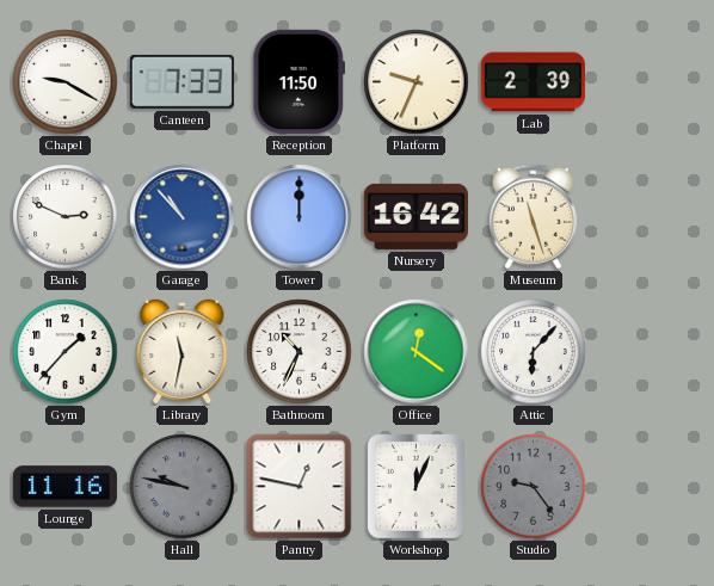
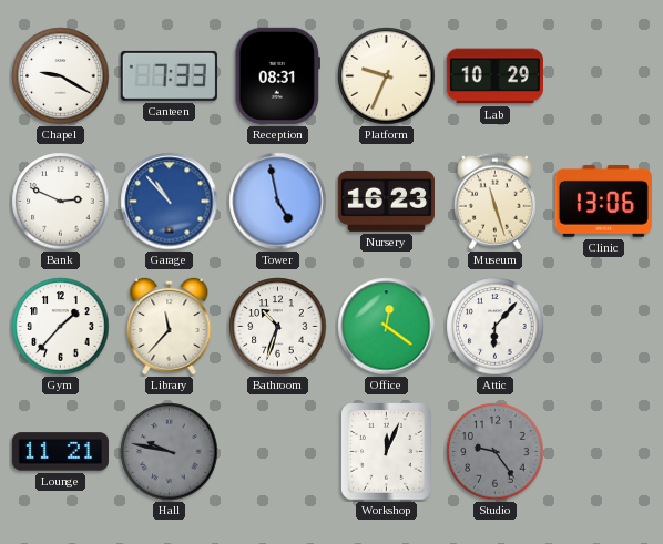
Reception: 11:50 -> 08:31
Lab: 2:39 -> 10:29
Tower: 12:00 -> 4:58
Nursery: 16:42 -> 16:23
Clinic: none -> 13:06
Library: 11:32 -> 11:37
Bathroom: 10:34 -> 10:33
Lounge: 11:16 -> 11:21
Pantry: 12:47 -> none
